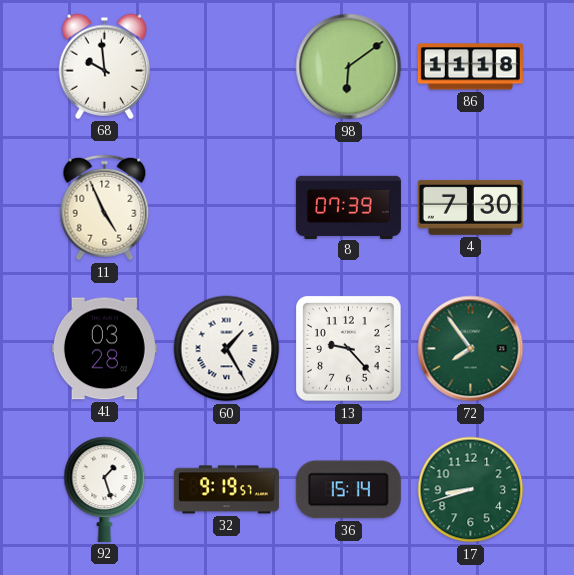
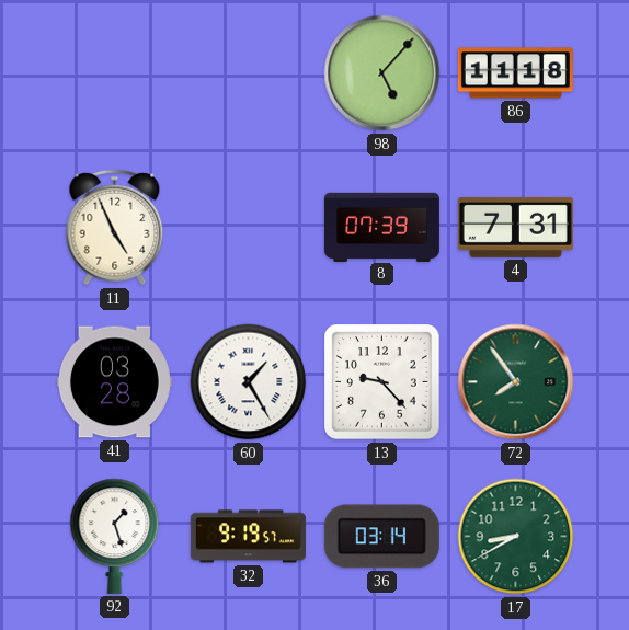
68: 9:59 -> none
98: 6:09 -> 5:07
4: 7:30 -> 7:31
36: 15:14 -> 03:14
17: 8:42 -> 8:40
